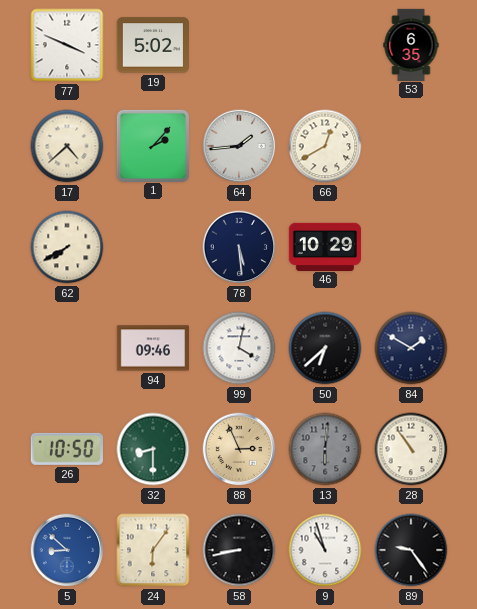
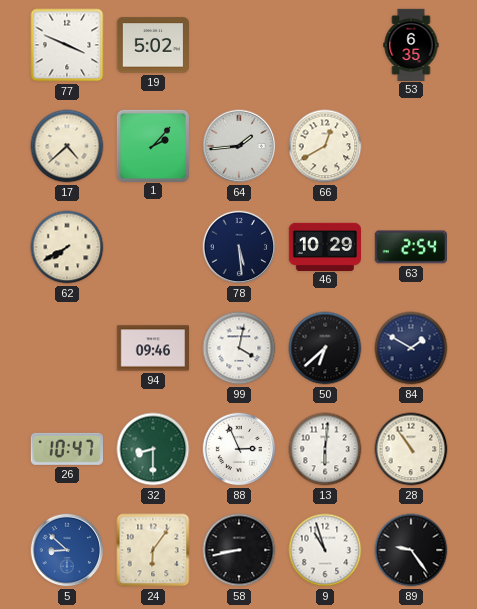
63: none -> 2:54
26: 10:50 -> 10:47
88 dial: champagne -> white
13 dial: grey -> white
